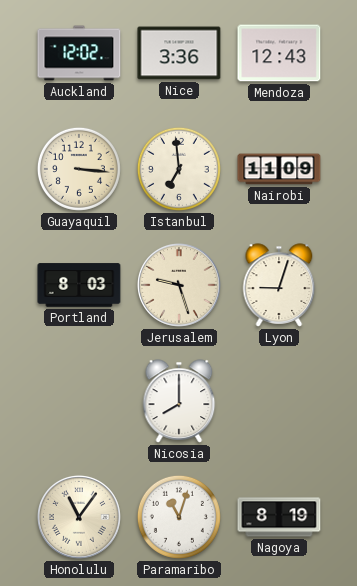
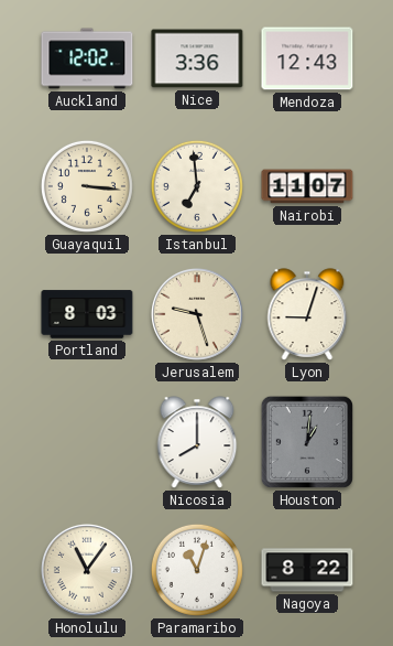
Nairobi: 11:09 -> 11:07
Houston: none -> 1:01
Nagoya: 8:19 -> 8:22
